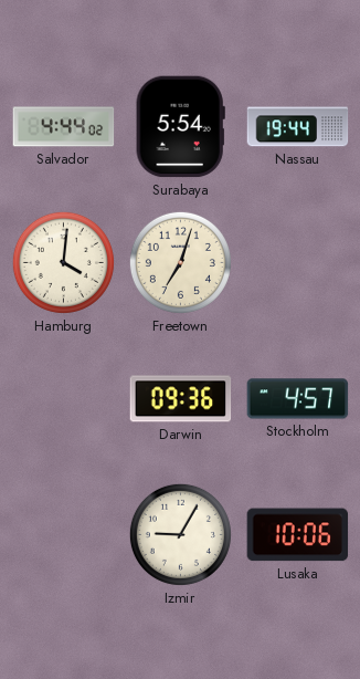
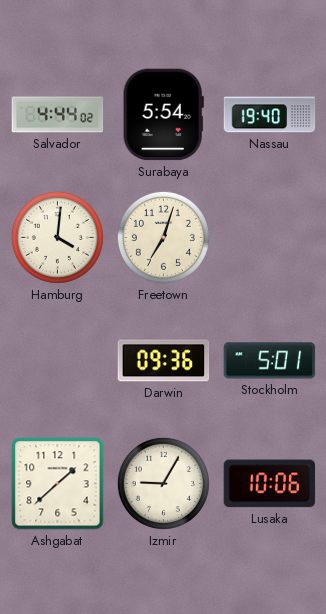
Nassau: 19:44 -> 19:40
Stockholm: 4:57 -> 5:01
Ashgabat: none -> 1:38
